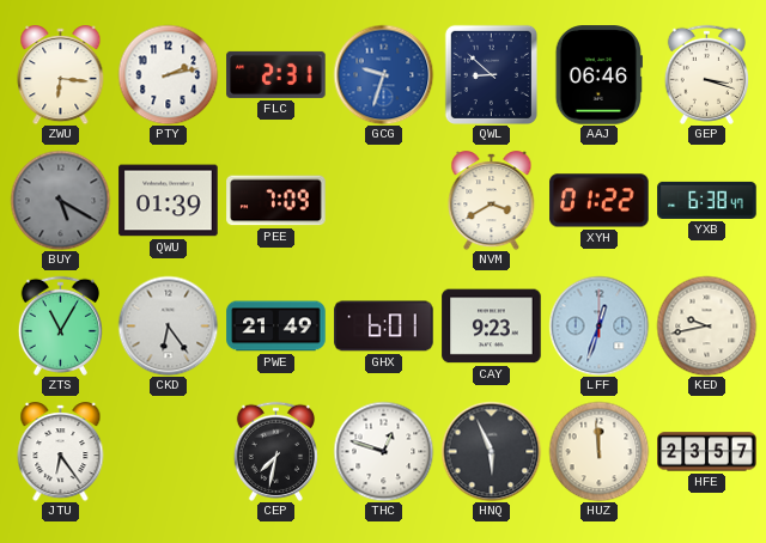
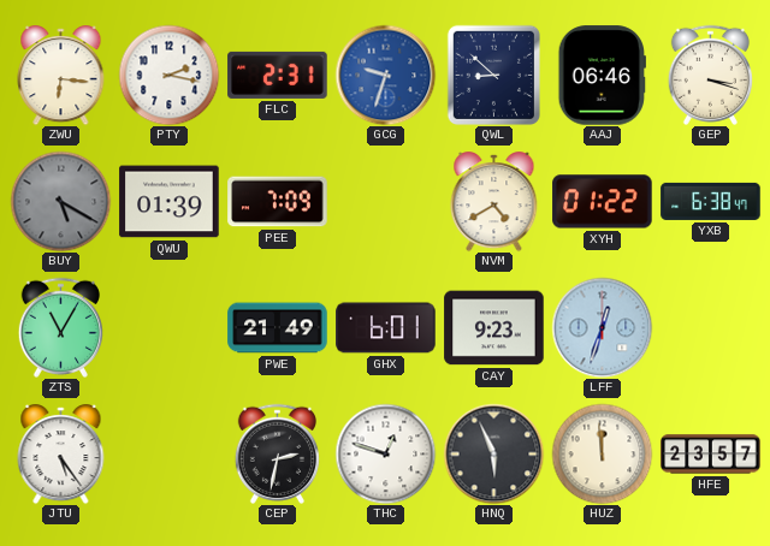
PTY: 2:13 -> 2:17
NVM: 3:40 -> 4:40
CKD: 6:24 -> none
KED: 9:43 -> none
JTU: 6:24 -> 5:24
CEP: 7:32 -> 2:32
